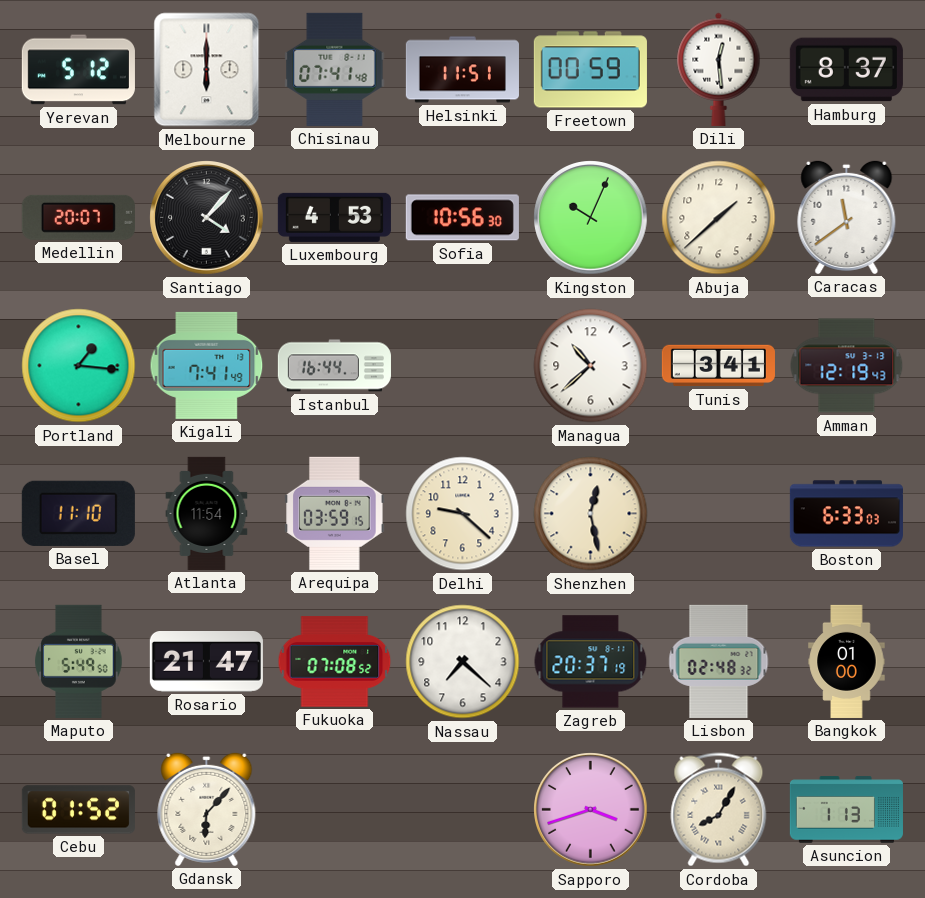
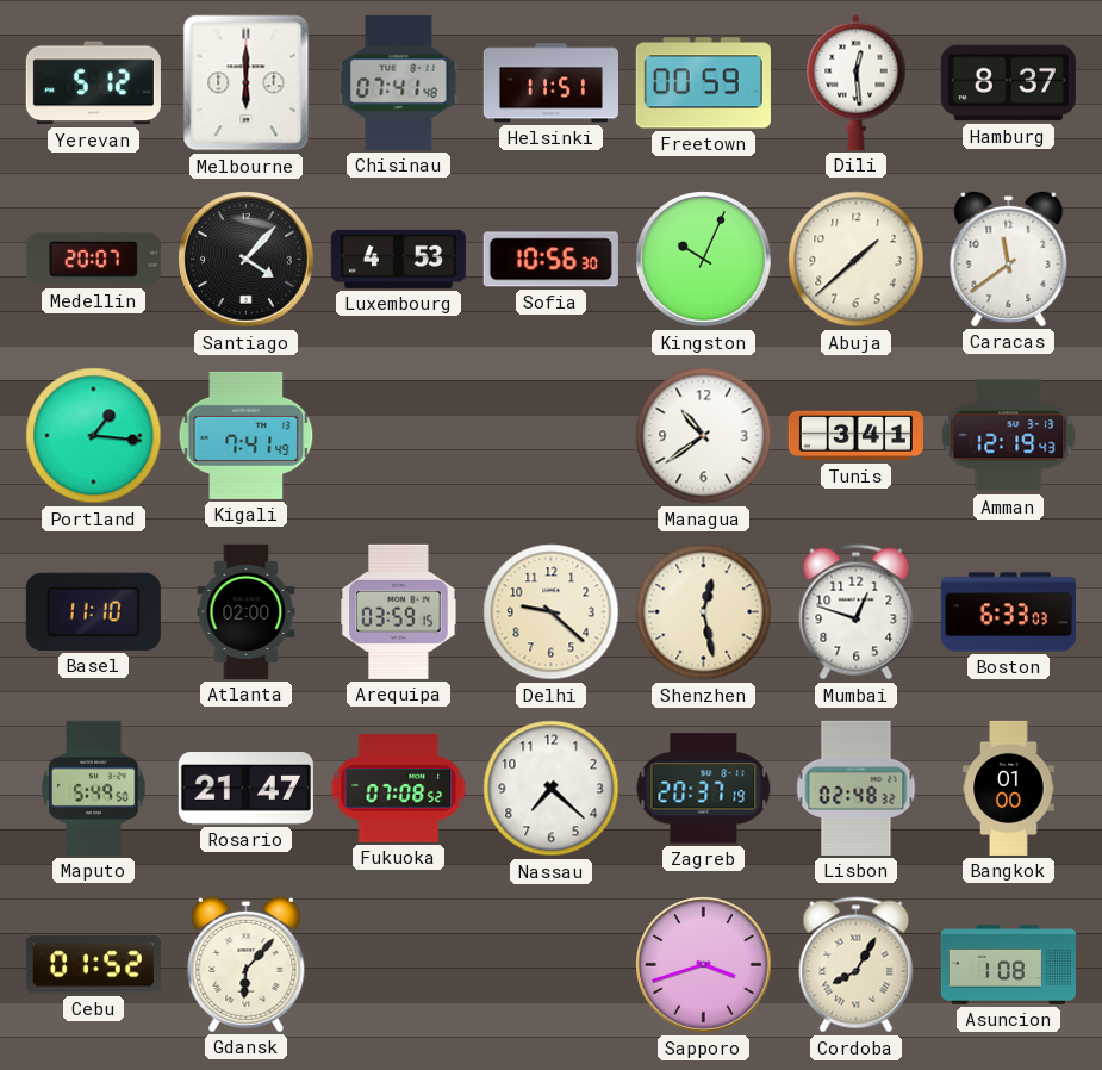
Istanbul: 16:44 -> none
Managua: 10:38 -> 10:39
Atlanta: 11:54 -> 02:00
Mumbai: none -> 12:48
Asuncion: 1:13 -> 1:08
